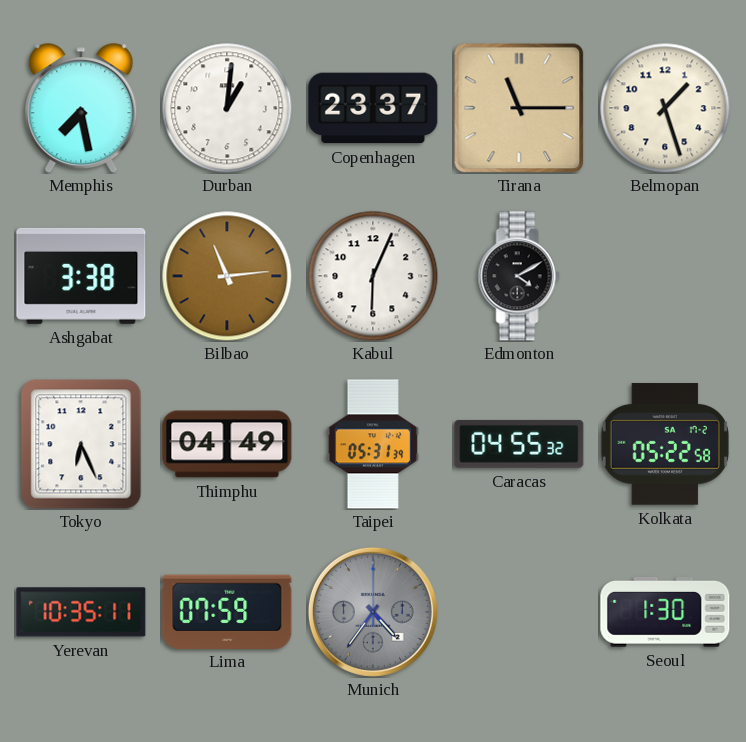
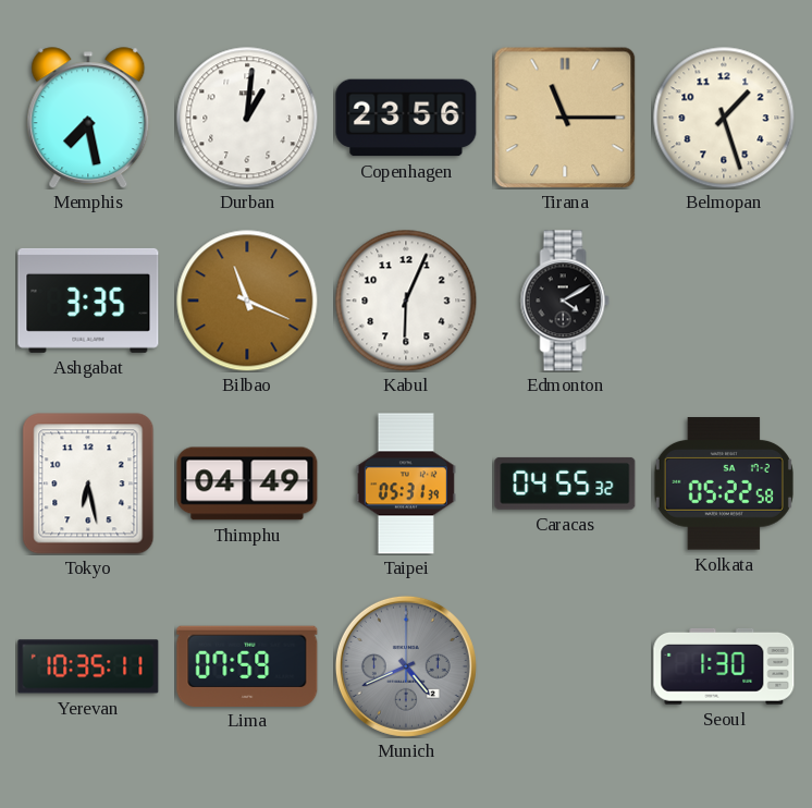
Copenhagen: 23:37 -> 23:56
Ashgabat: 3:38 -> 3:35
Bilbao: 11:14 -> 11:19
Tokyo: 6:26 -> 6:28
Munich: 4:36 -> 4:41
